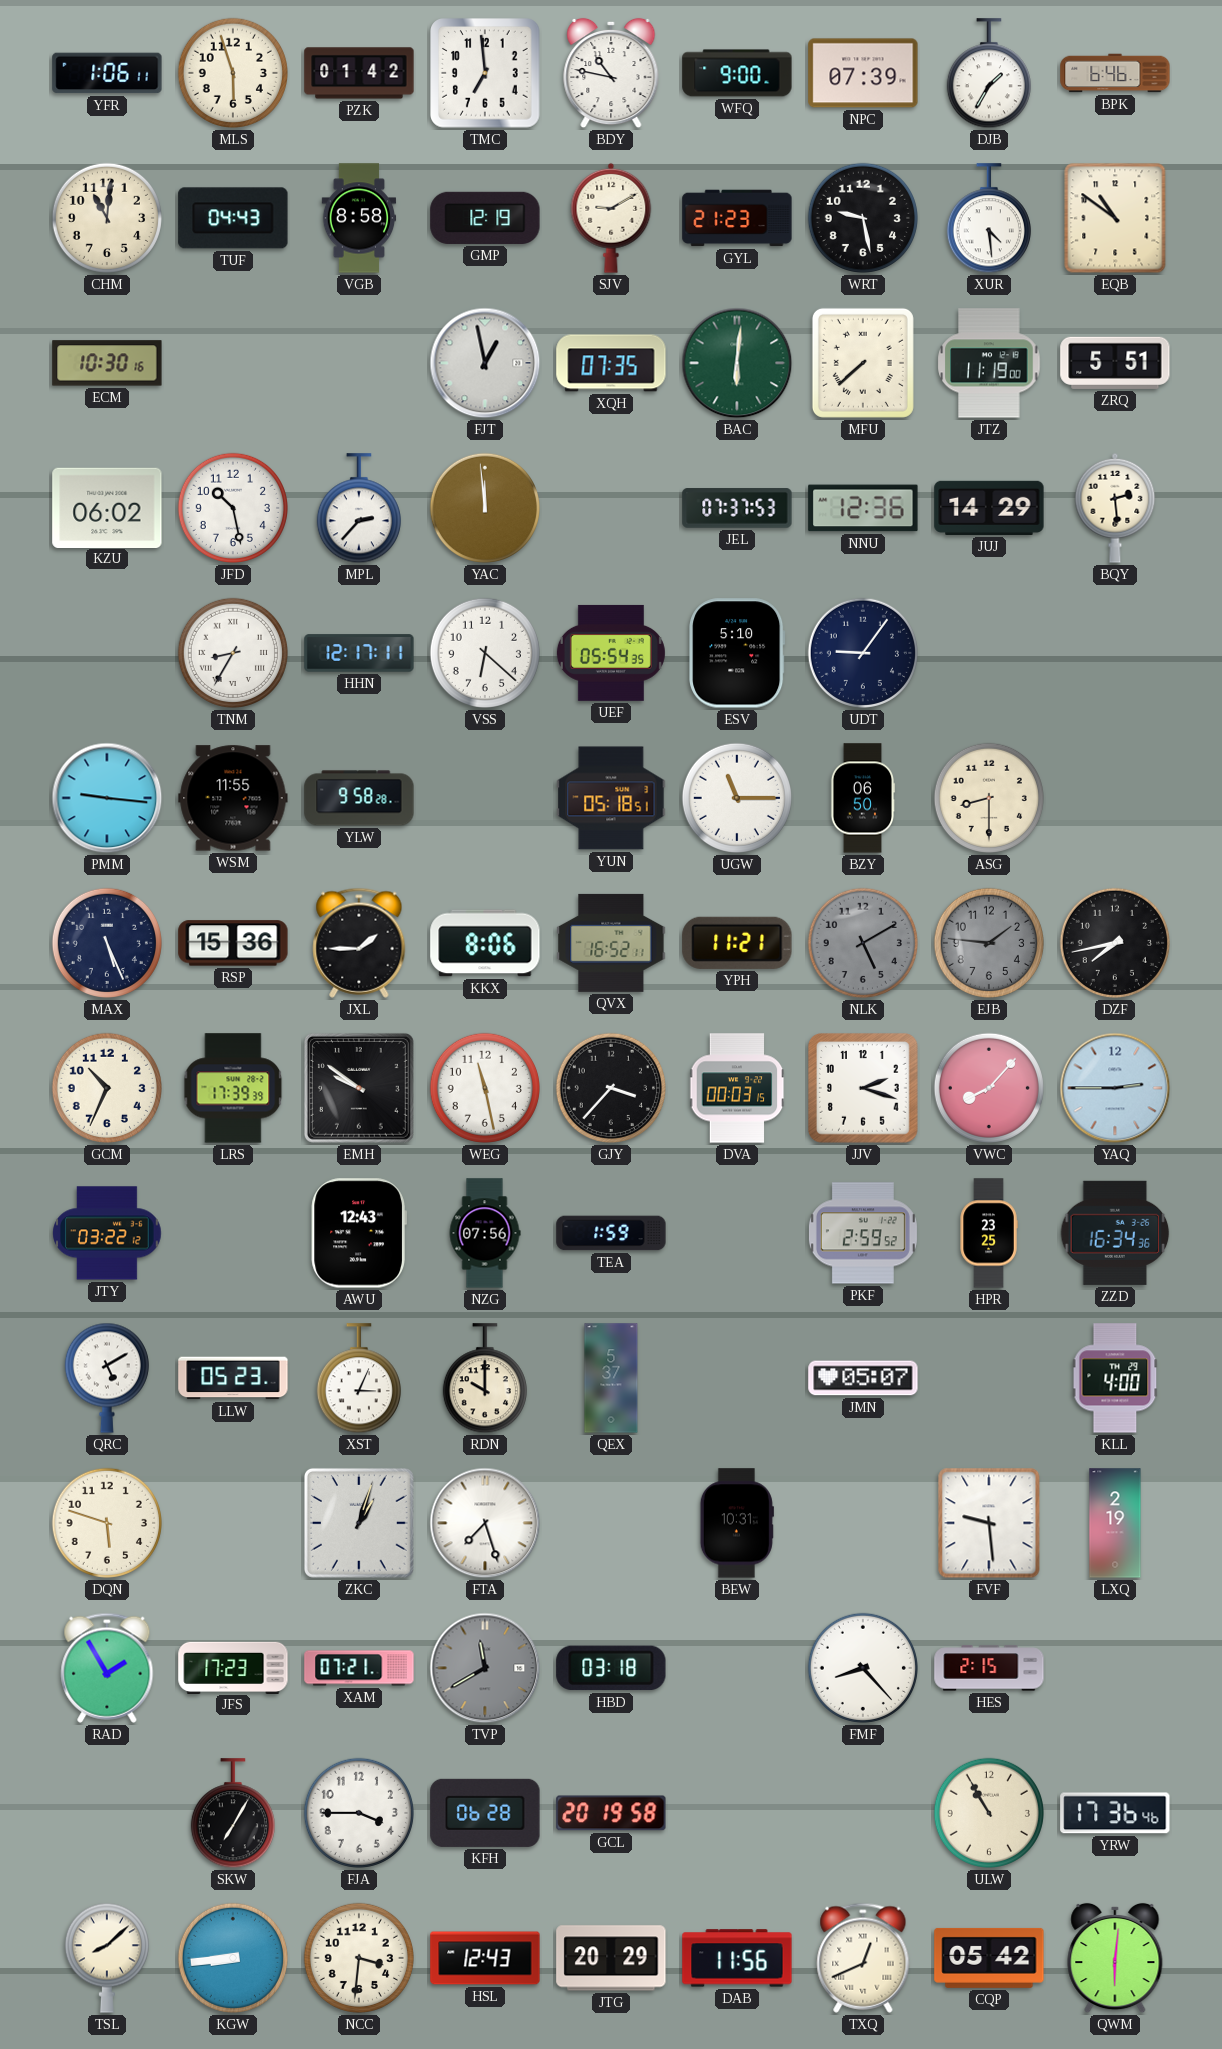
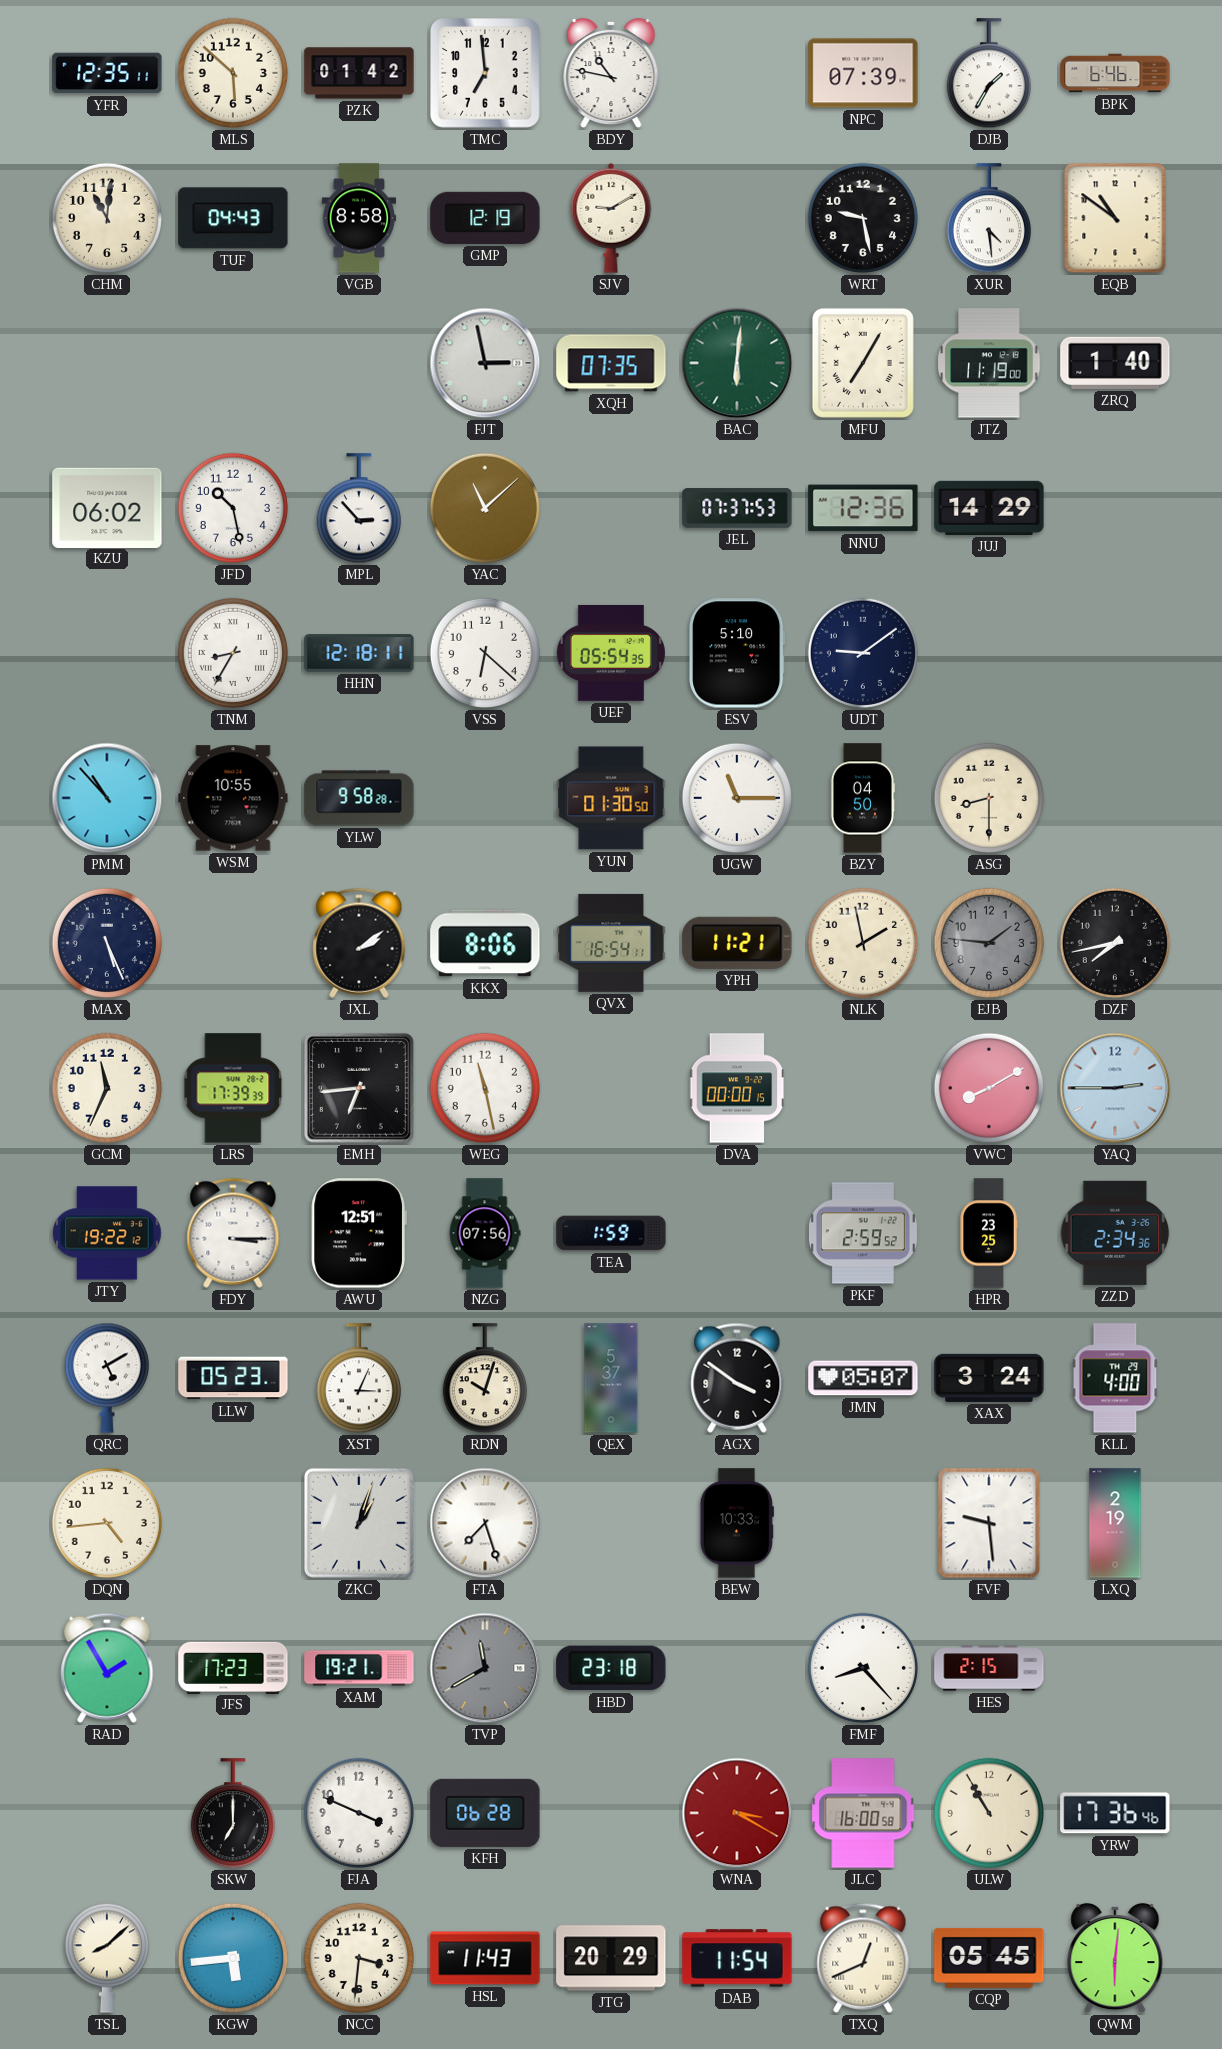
YFR: 1:06 -> 12:35
MLS: 5:57 -> 5:52
WFQ: 9:00 -> none
GYL: 21:23 -> none
ECM: 10:30 -> none
FJT: 12:58 -> 2:58
MFU: 7:38 -> 7:05
ZRQ: 5:51 -> 1:40
MPL: 2:37 -> 2:53
YAC: 11:59 -> 11:08
BQY: 2:29 -> none
HHN: 12:17 -> 12:18
UDT: 9:06 -> 9:09
PMM: 9:16 -> 10:53
WSM: 11:55 -> 10:55
YUN: 05:18 -> 01:30
BZY: 06:50 -> 04:50
RSP: 15:36 -> none
JXL: 1:45 -> 2:09
QVX: 16:52 -> 16:54
NLK: 5:10 -> 1:58
NLK dial: grey -> cream
GCM: 10:34 -> 11:34
EMH: 9:51 -> 6:44
GJY: 3:37 -> none
DVA: 00:03 -> 00:00
JJV: 2:18 -> none
VWC: 8:07 -> 8:10
JTY: 03:22 -> 19:22
FDY: none -> 3:15
AWU: 12:43 -> 12:51
ZZD: 16:34 -> 2:34
RDN: 10:00 -> 10:03
AGX: none -> 3:51
XAX: none -> 3:24
DQN: 5:48 -> 4:44
BEW: 10:31 -> 10:33
XAM: 07:21 -> 19:21
HBD: 03:18 -> 23:18
SKW: 7:05 -> 7:00
FJA: 3:45 -> 3:49
GCL: 20:19 -> none
WNA: none -> 3:20
JLC: none -> 16:00
KGW: 8:44 -> 5:44
HSL: 12:43 -> 11:43
DAB: 11:56 -> 11:54
CQP: 05:42 -> 05:45
